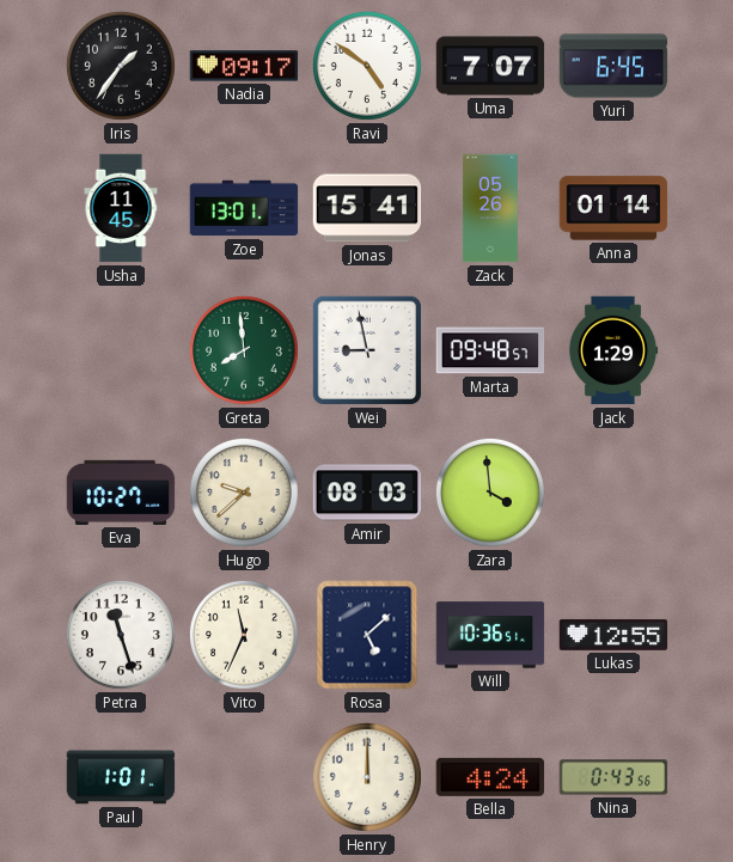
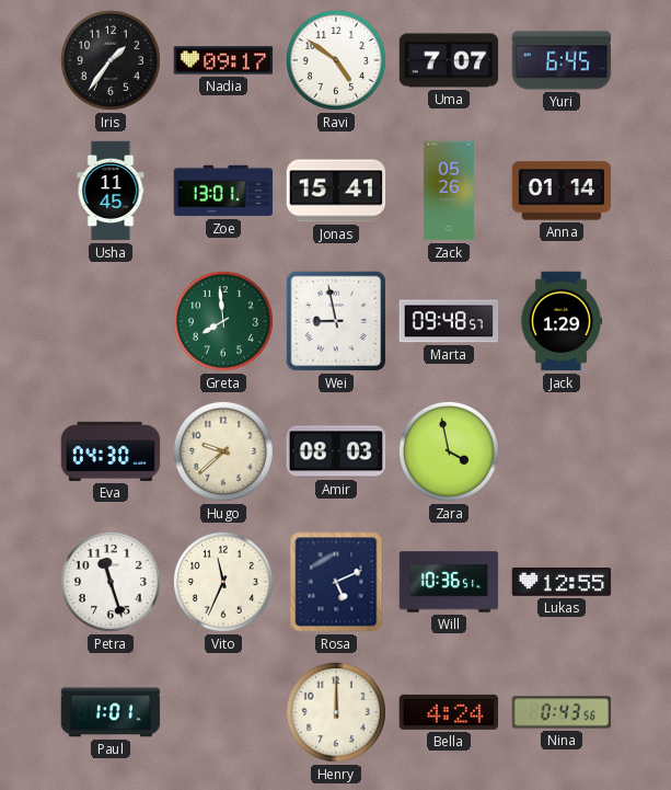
Eva: 10:27 -> 04:30
Zara: 3:59 -> 3:58
Rosa: 5:08 -> 5:11
